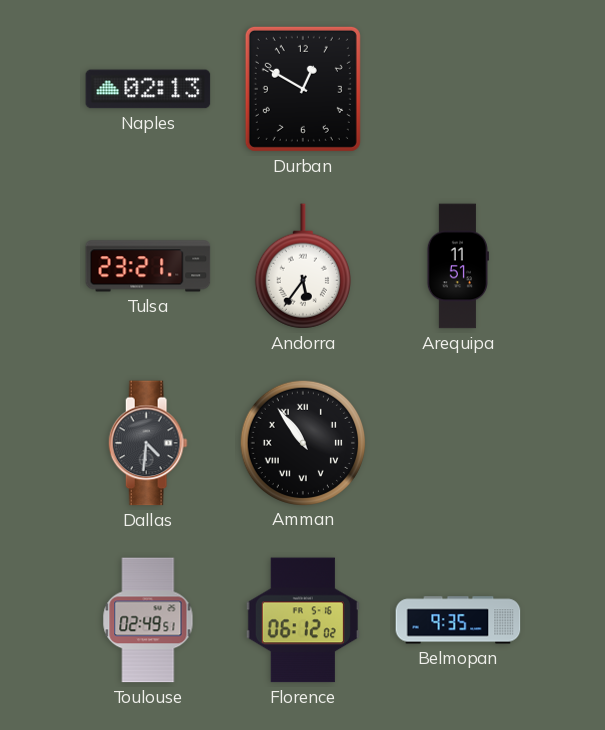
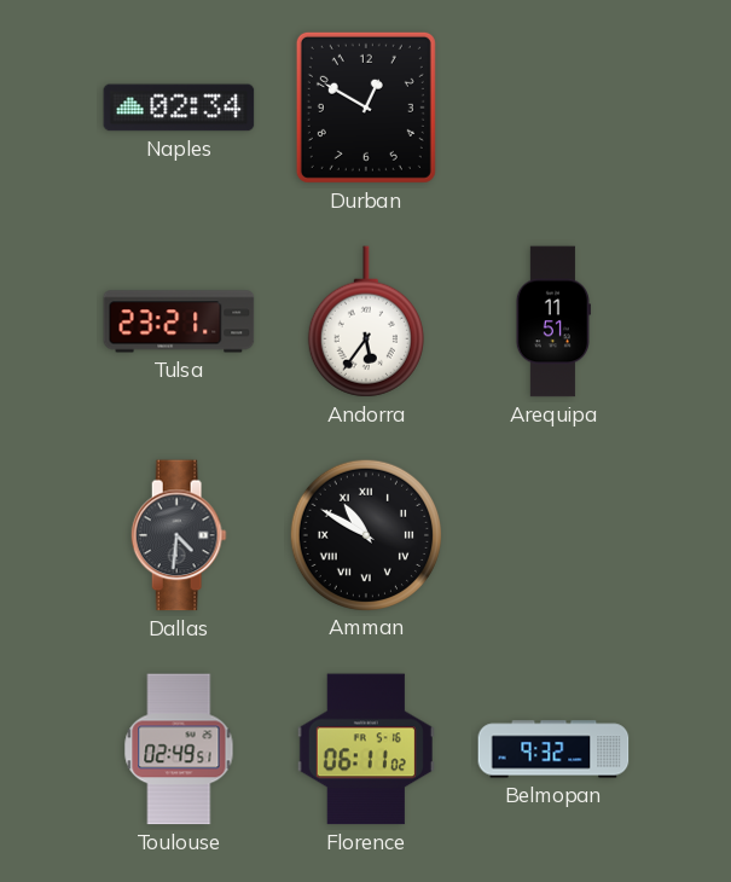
Naples: 02:13 -> 02:34
Amman: 10:54 -> 10:50
Florence: 06:12 -> 06:11
Belmopan: 9:35 -> 9:32
